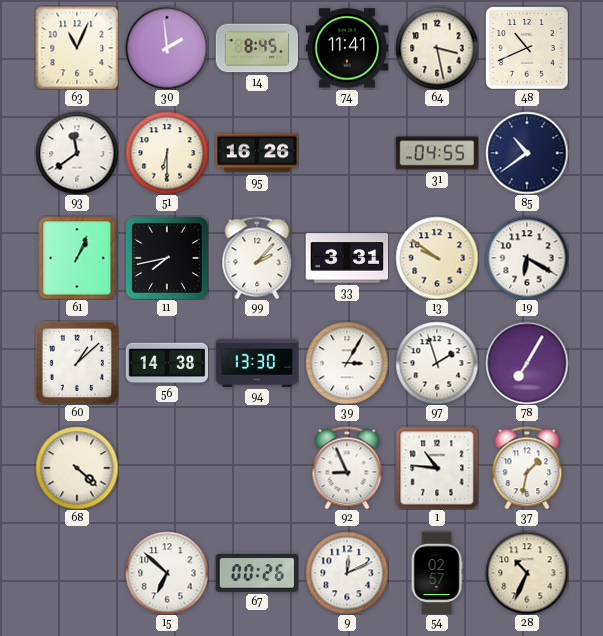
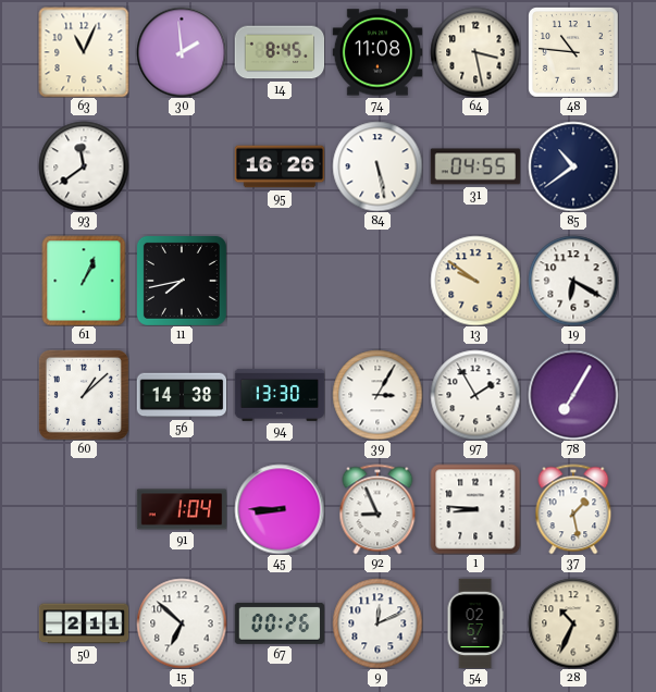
74: 11:41 -> 11:08
48: 10:41 -> 10:46
51: 6:30 -> none
84: none -> 5:28
99: 2:07 -> none
33: 3:31 -> none
97: 1:57 -> 1:55
68: 4:22 -> none
91: none -> 1:04
45: none -> 8:45
1: 10:46 -> 8:46
37: 1:32 -> 1:28
50: none -> 2:11
